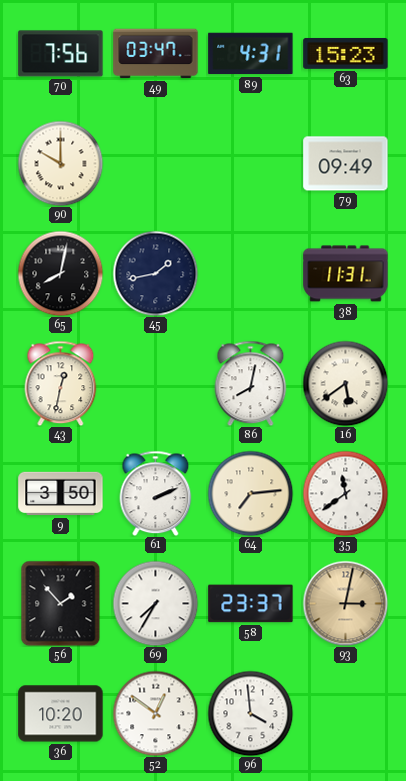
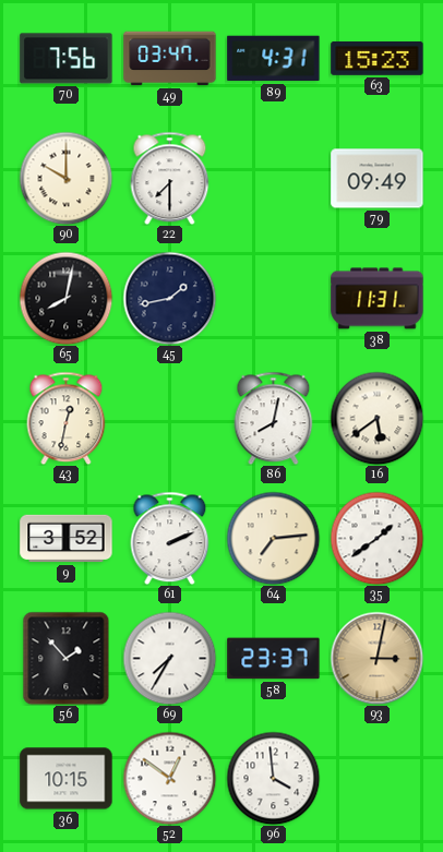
22: none -> 7:30
9: 3:50 -> 3:52
35: 11:39 -> 1:39
36: 10:20 -> 10:15
